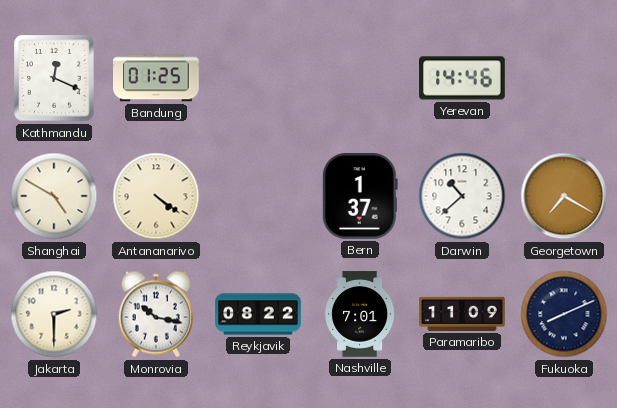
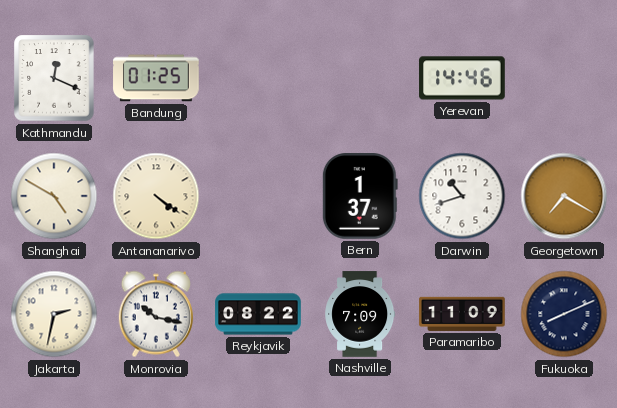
Darwin: 10:38 -> 10:42
Jakarta: 2:30 -> 2:32
Nashville: 7:01 -> 7:09
